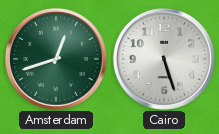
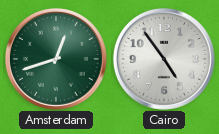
Cairo: 5:27 -> 4:54
